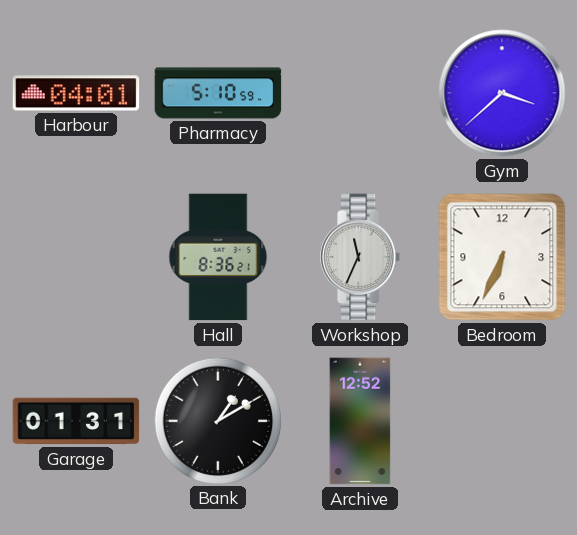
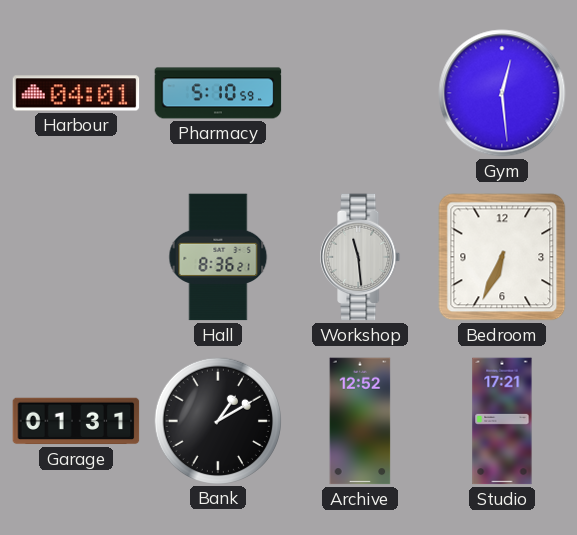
Gym: 3:38 -> 12:29
Workshop: 11:34 -> 11:29
Studio: none -> 17:21
